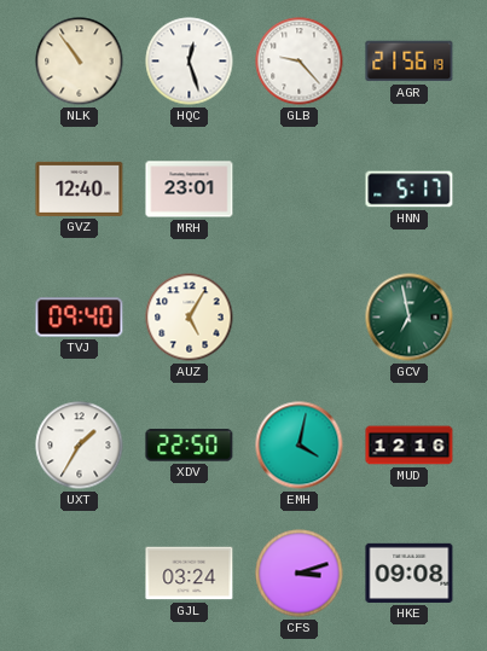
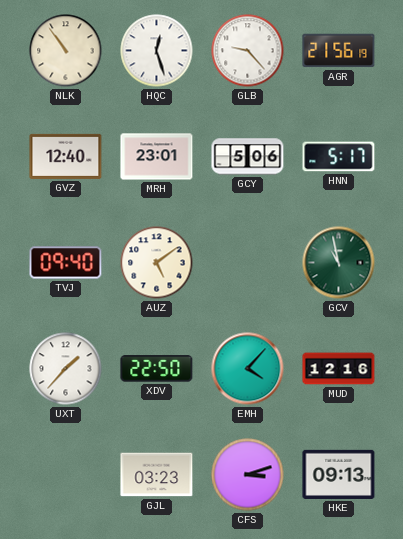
GCY: none -> 5:06
AUZ: 5:05 -> 5:09
GCV: 6:58 -> 10:58
UXT: 1:35 -> 1:37
EMH: 4:02 -> 4:07
GJL: 03:24 -> 03:23
HKE: 09:08 -> 09:13
